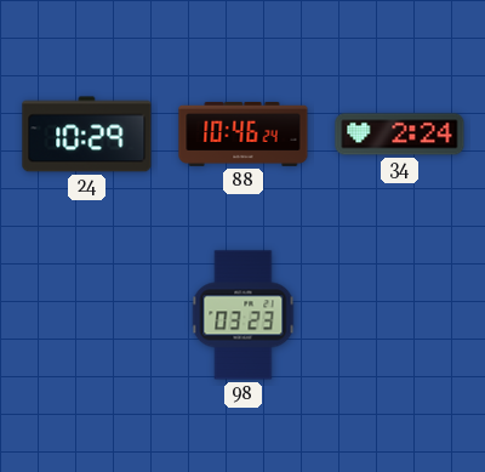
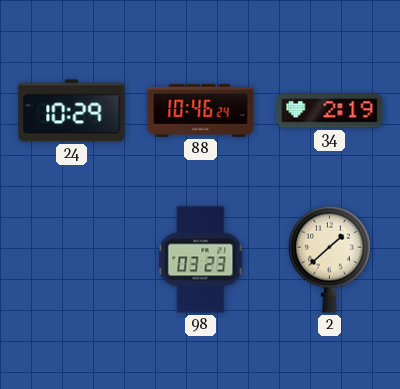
34: 2:24 -> 2:19
2: none -> 1:38
